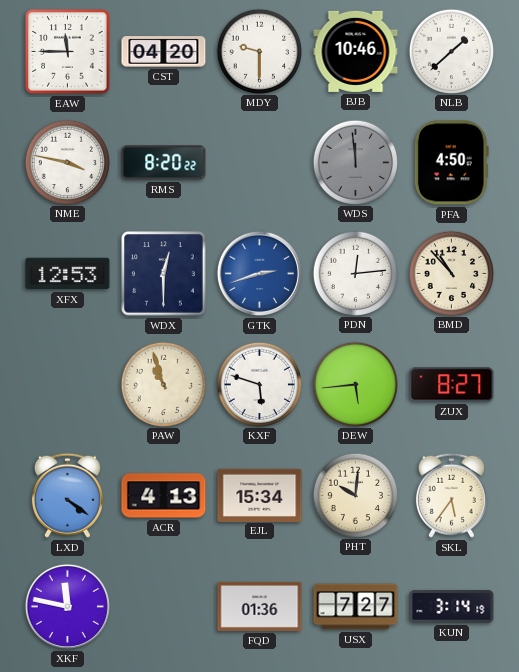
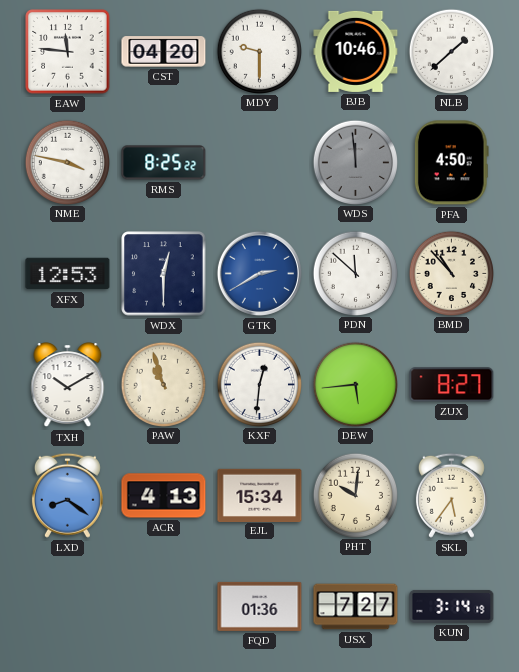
EAW: 11:45 -> 11:46
RMS: 8:20 -> 8:25
GTK: 2:42 -> 2:40
PDN: 12:14 -> 11:52
TXH: none -> 10:10
KXF: 5:48 -> 12:31
LXD: 4:21 -> 8:21
XKF: 11:47 -> none
